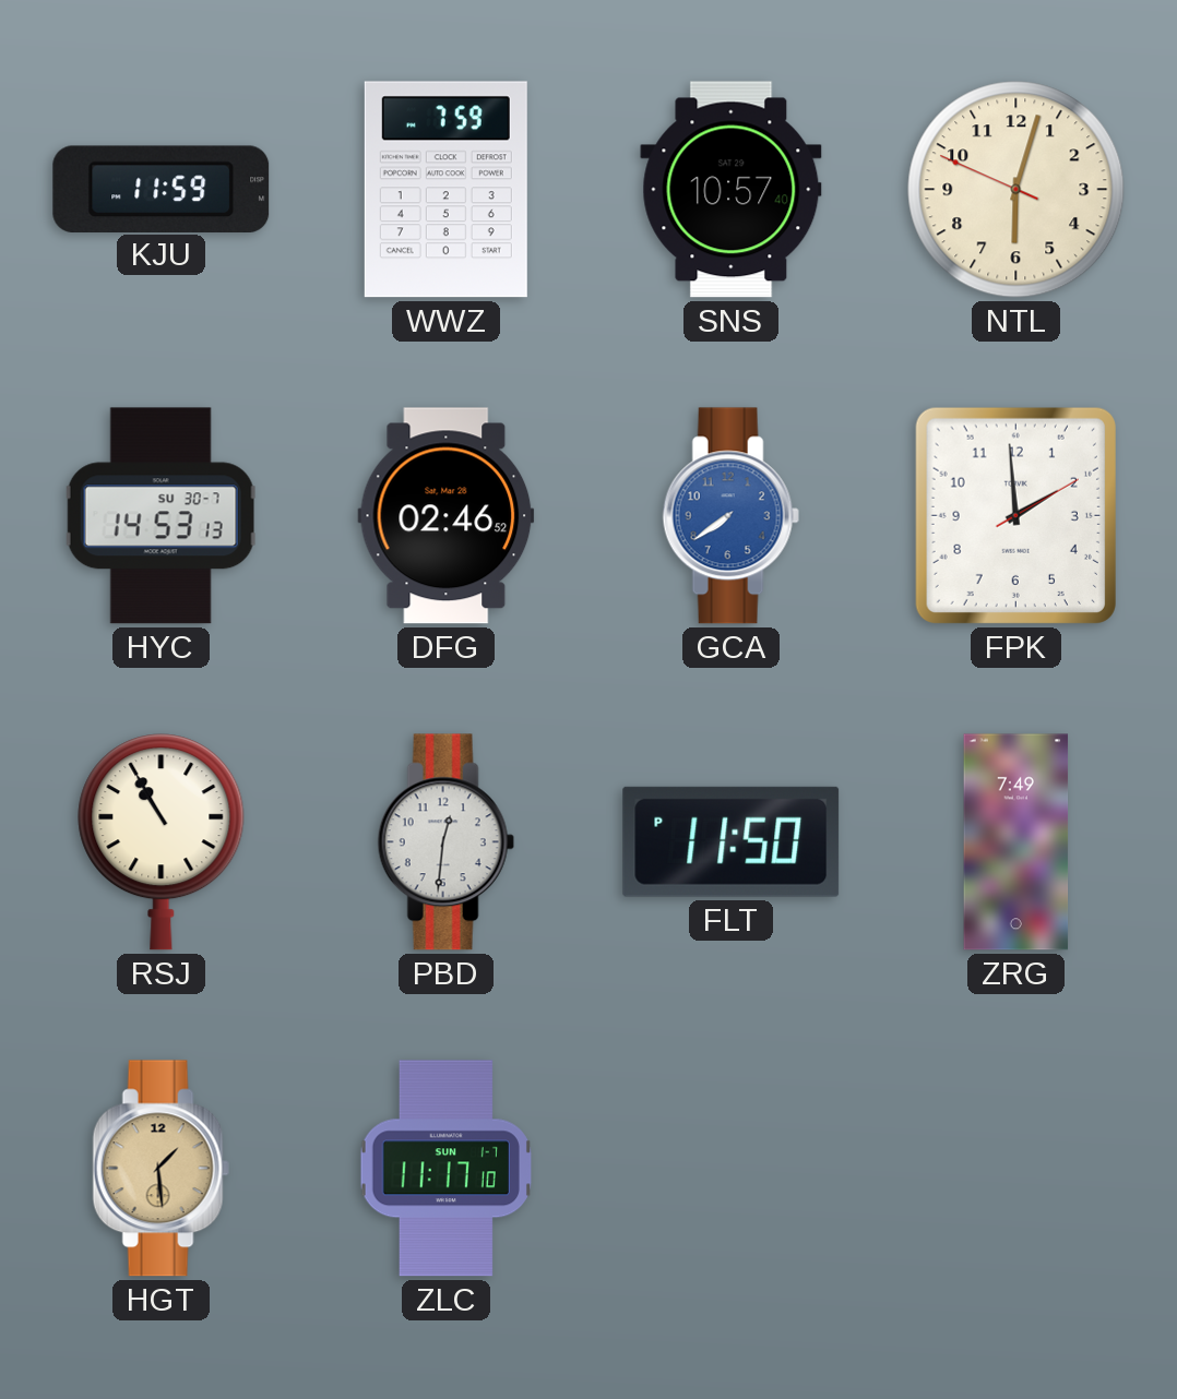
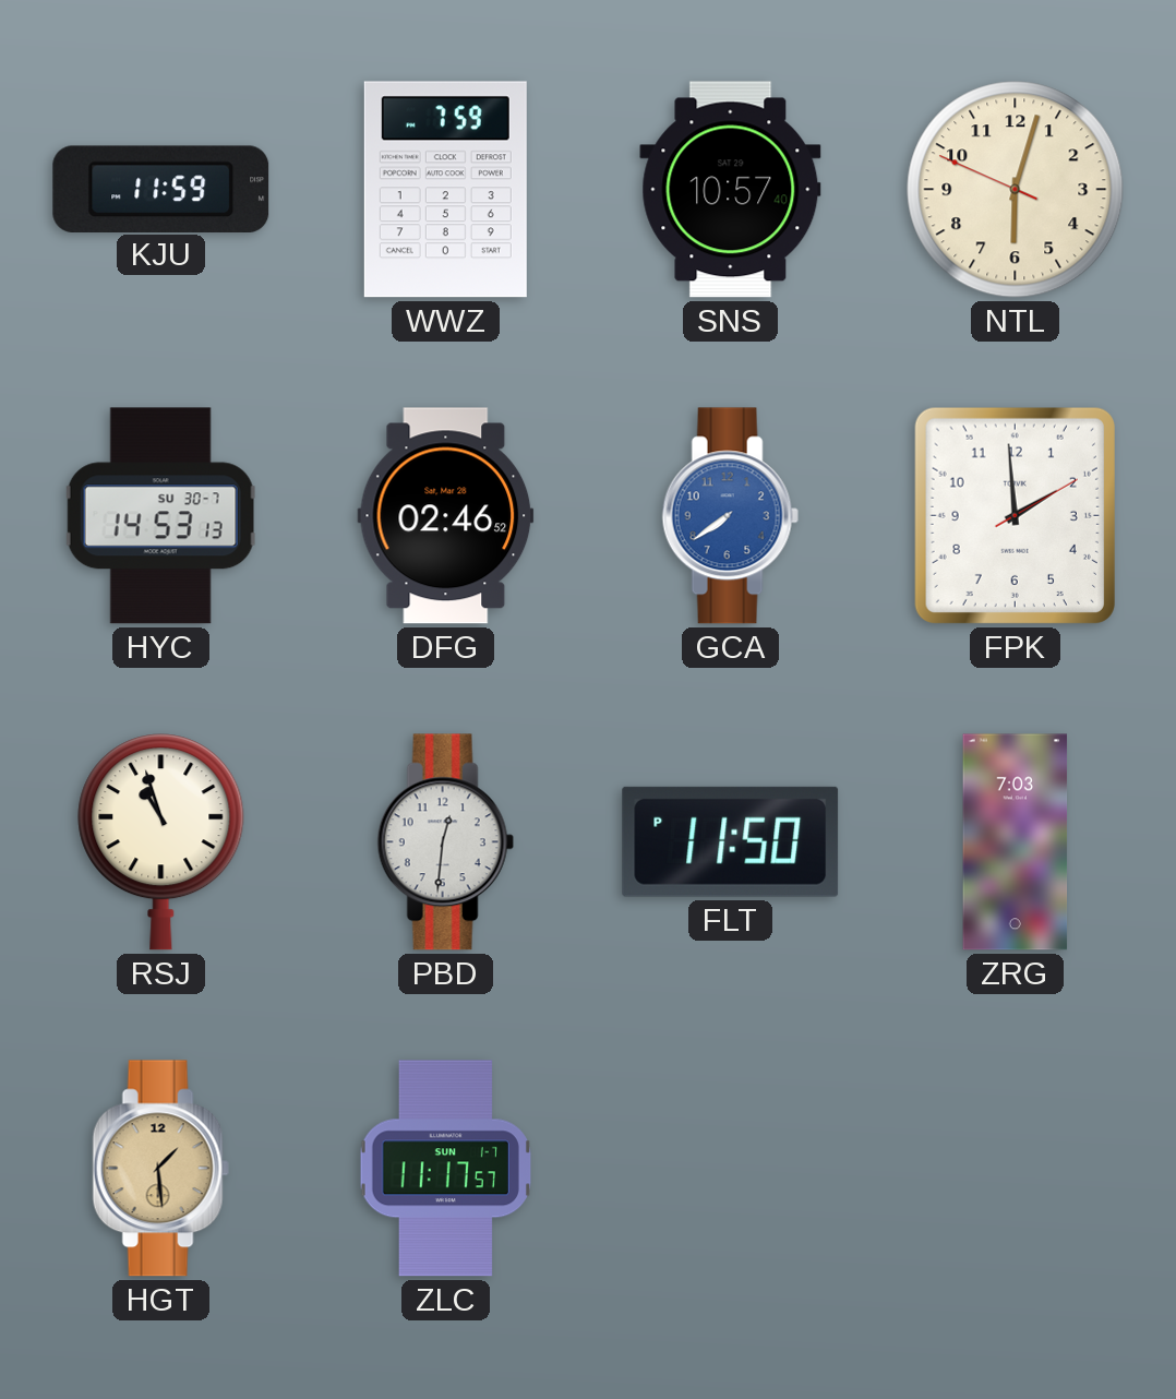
RSJ: 10:55 -> 10:57
ZRG: 7:49 -> 7:03
ZLC: 11:17:10 -> 11:17:57
